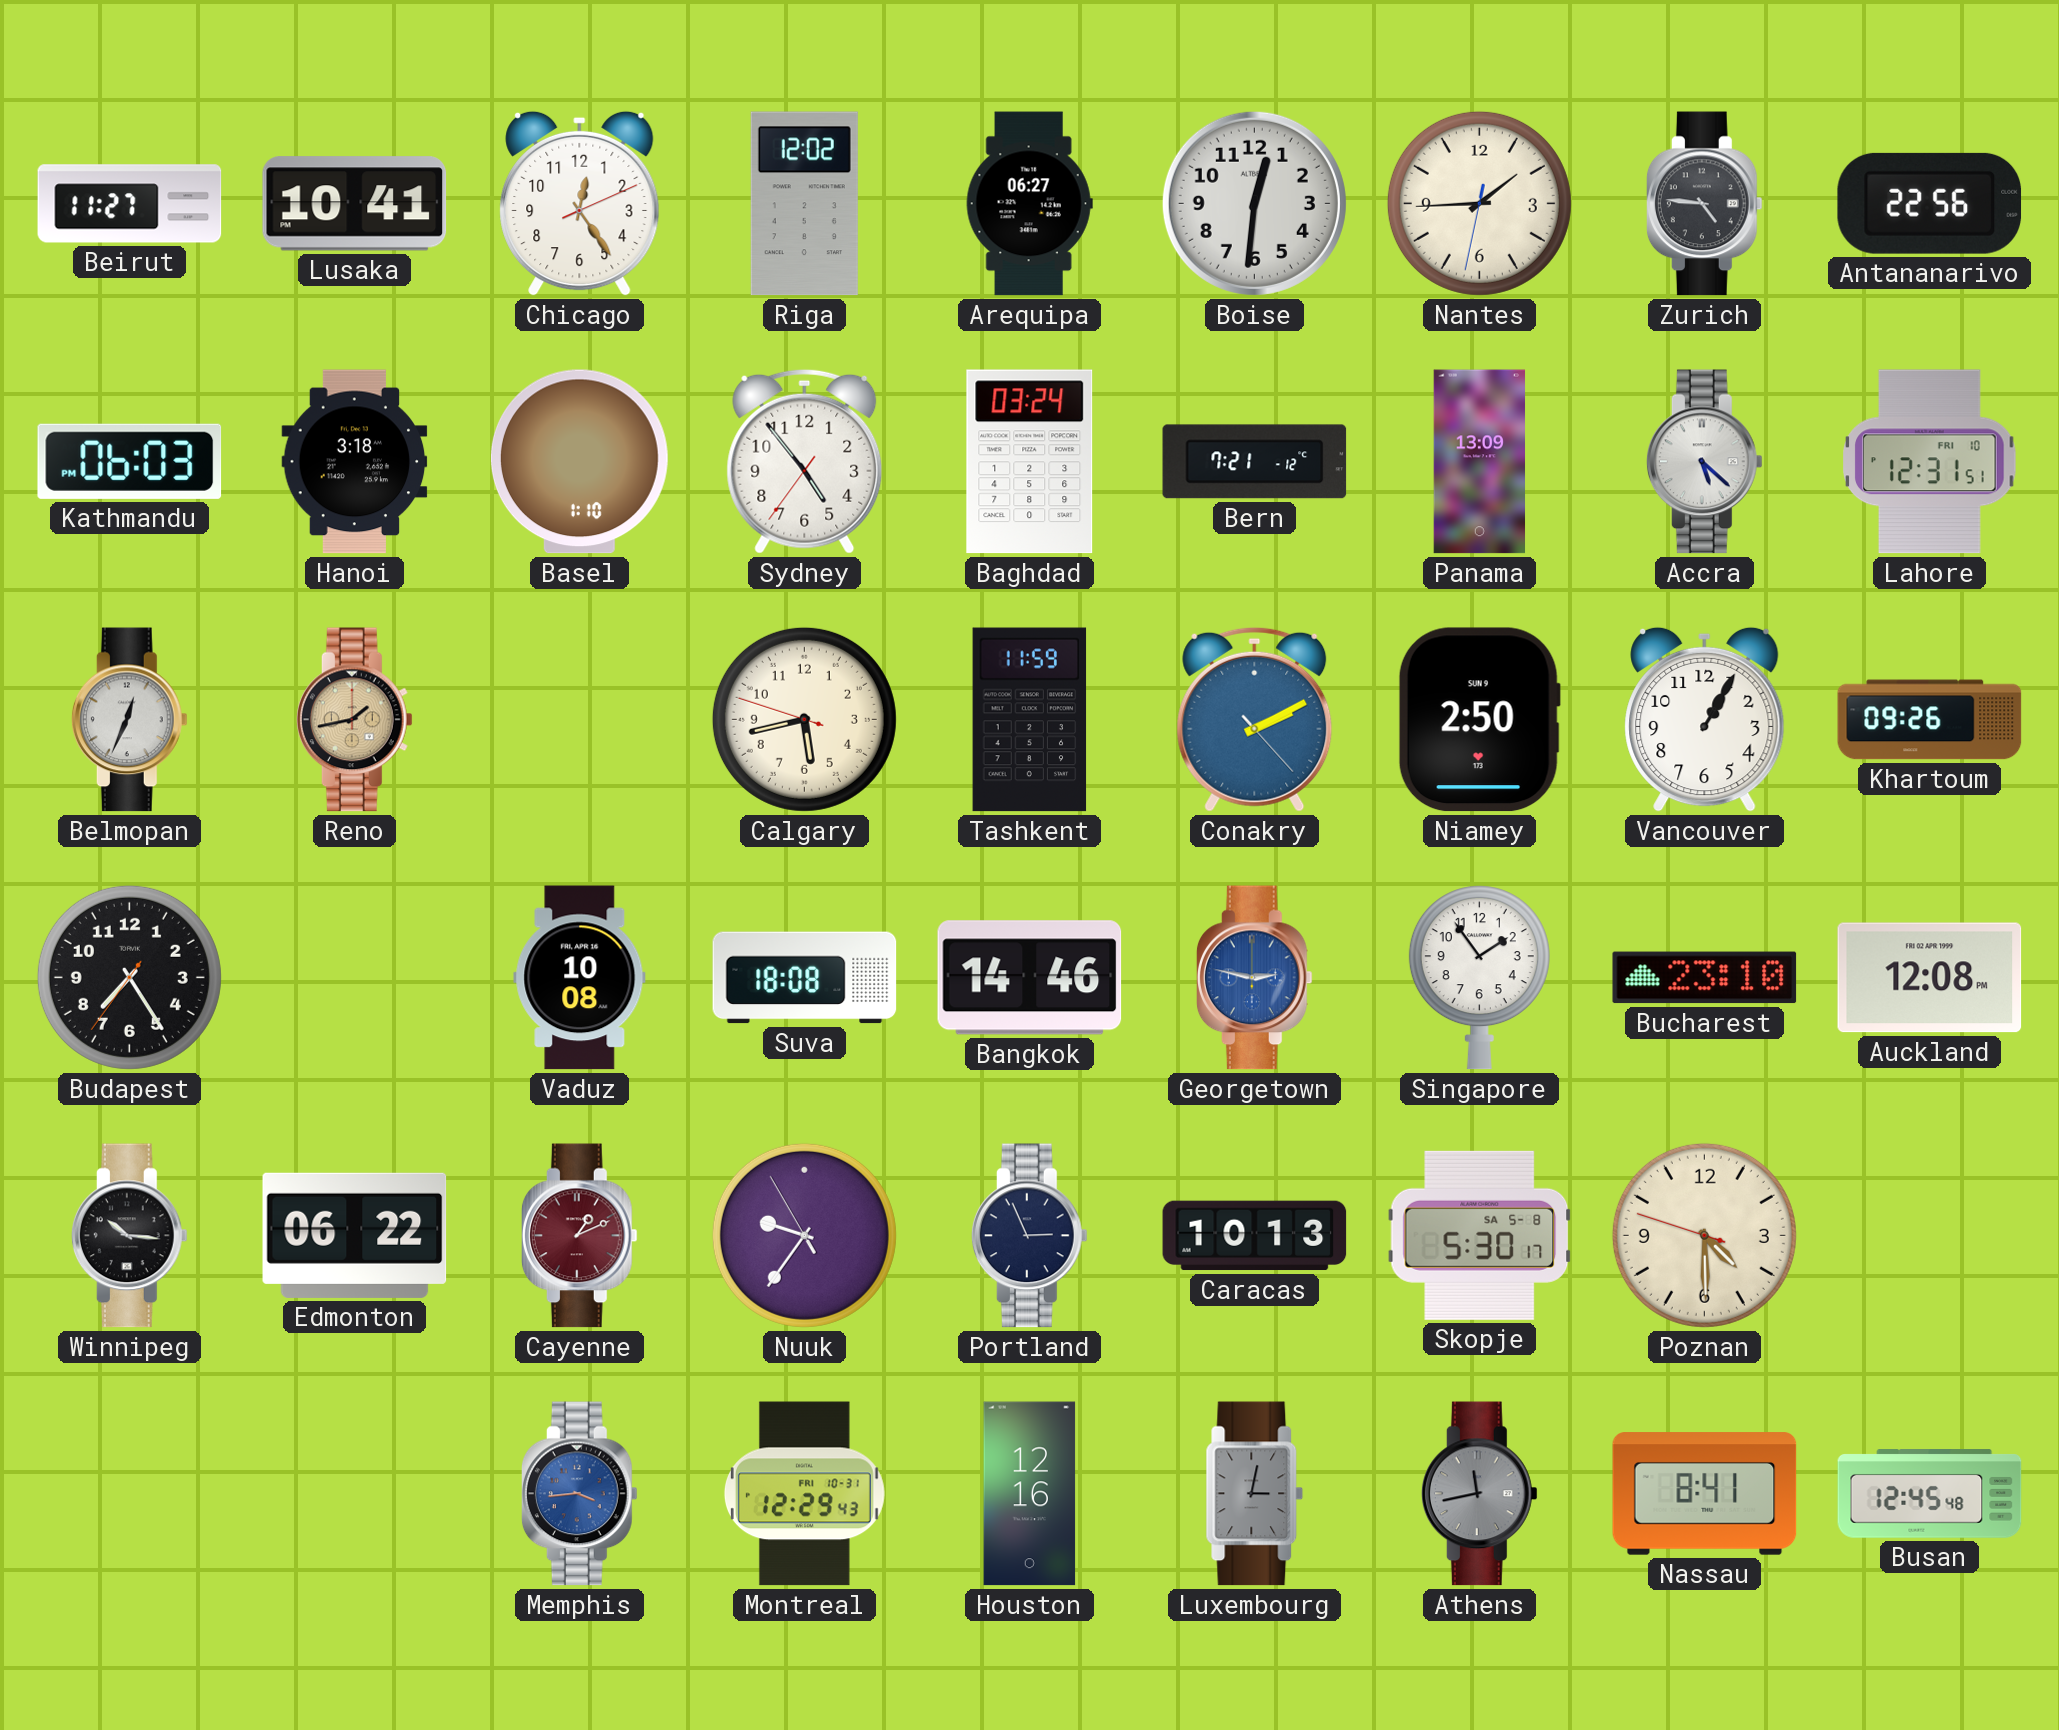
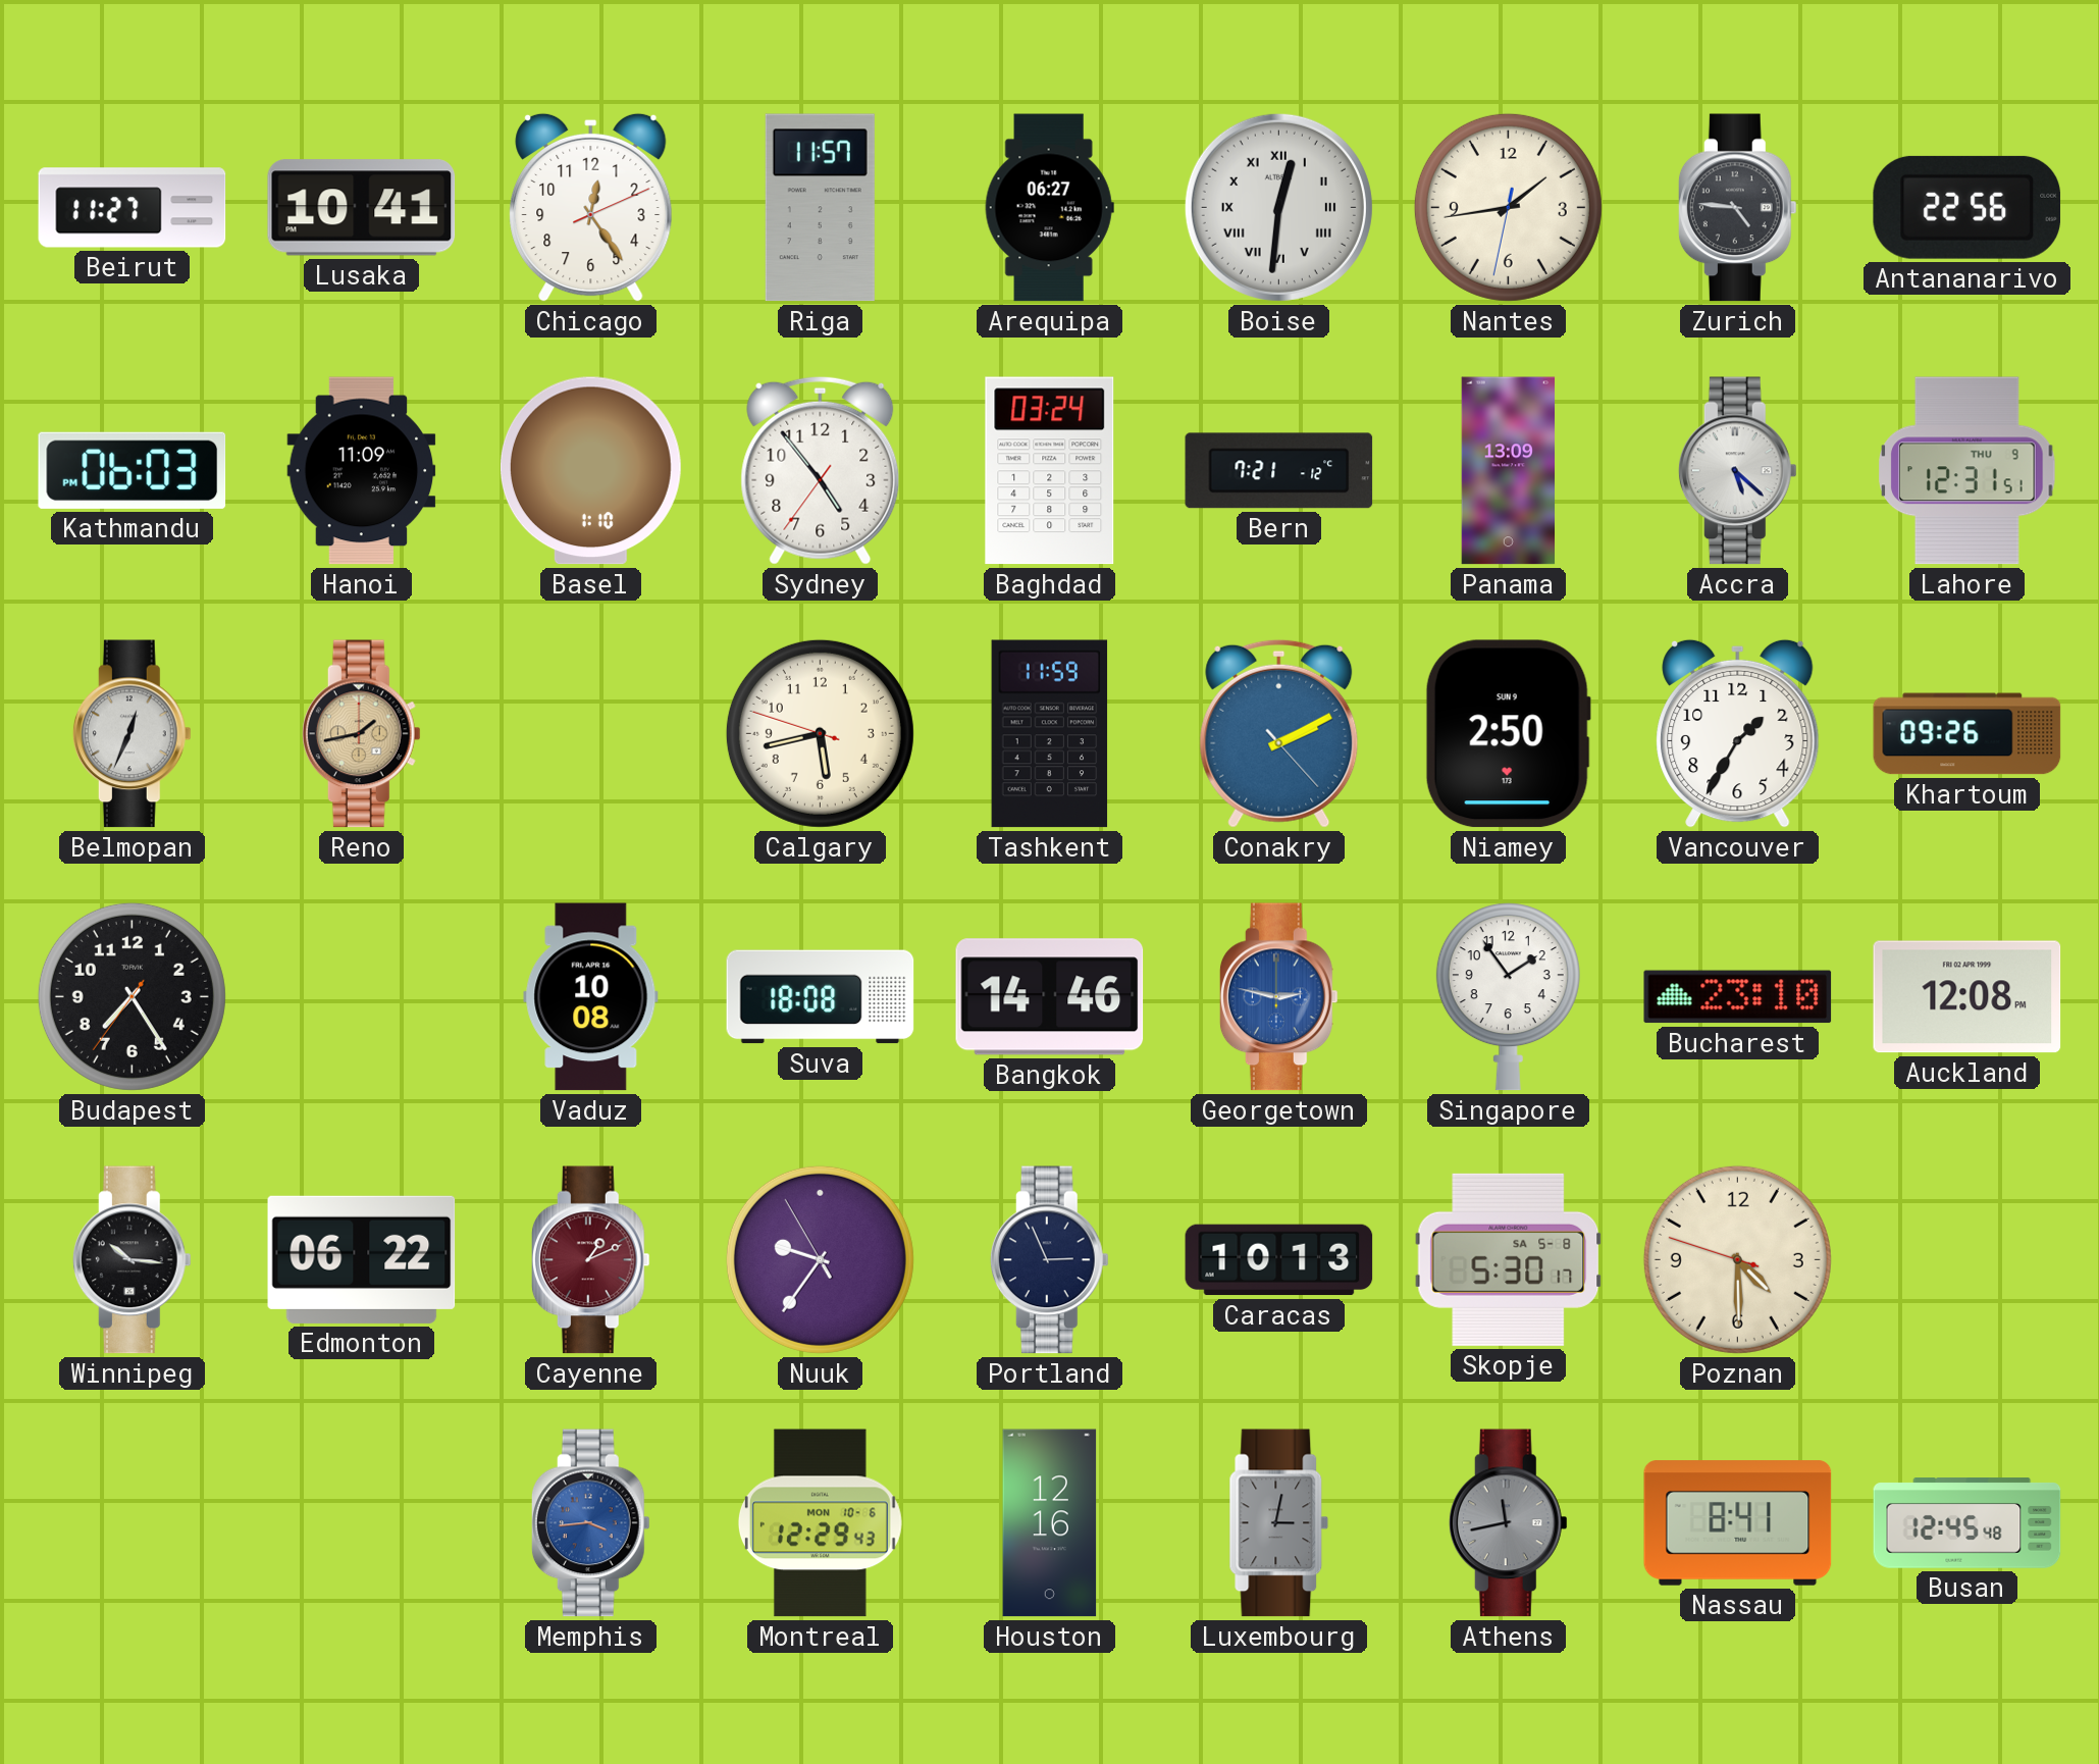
Riga: 12:02 -> 11:57
Boise numerals: Arabic -> Roman
Nantes: 1:44 -> 1:43
Hanoi: 3:18 -> 11:09
Lahore date: FRI 10 -> THU 9
Vancouver: 1:05 -> 1:35
Montreal date: FRI 10-31 -> MON 10-6
